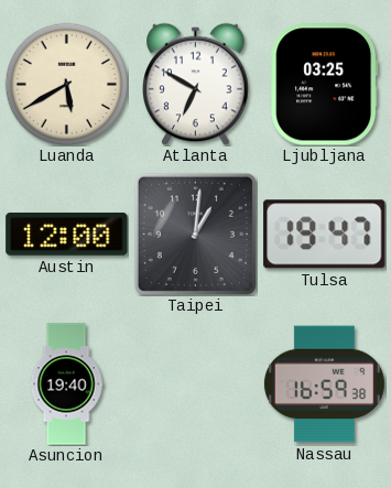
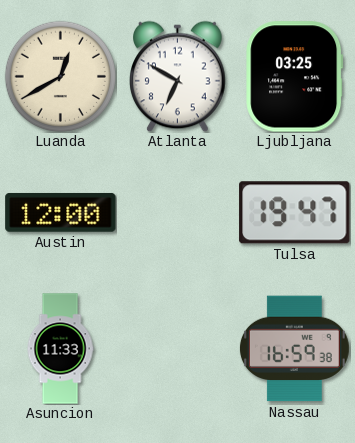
Luanda: 5:40 -> 12:40
Taipei: 1:01 -> none
Asuncion: 19:40 -> 11:33
